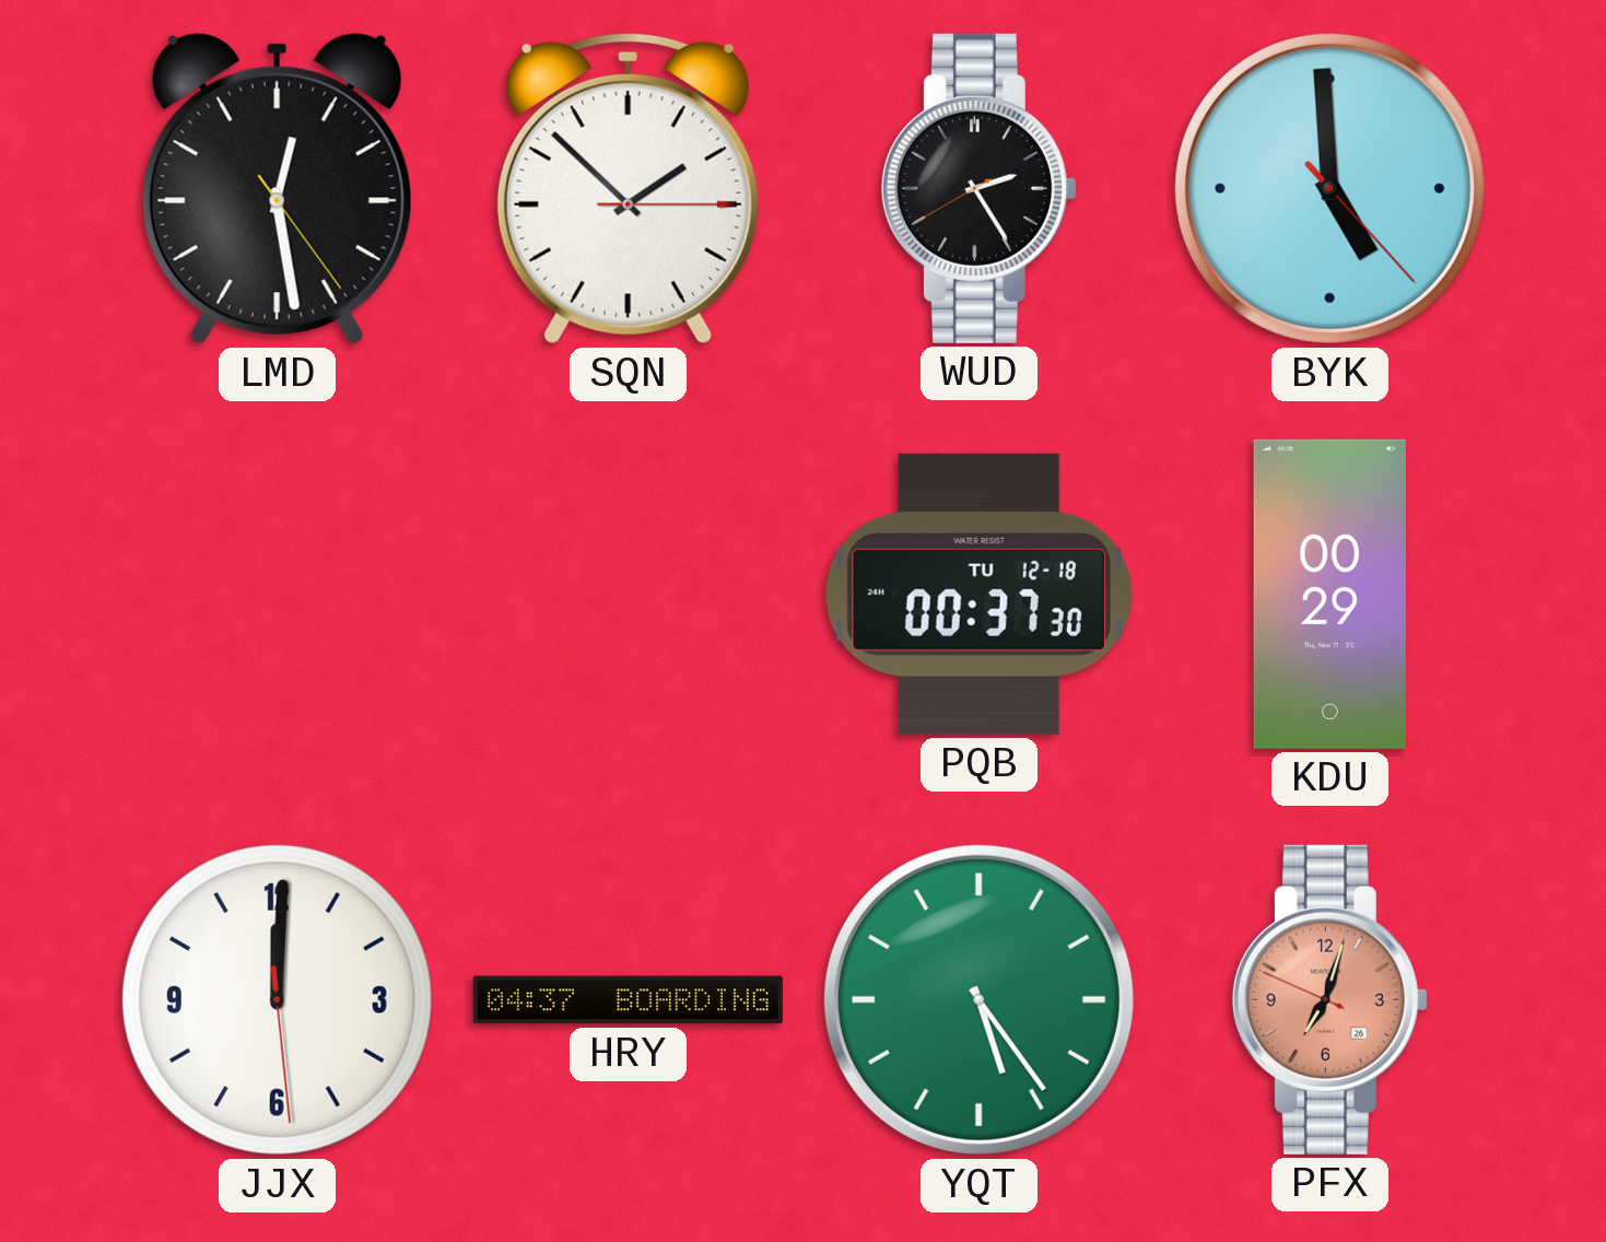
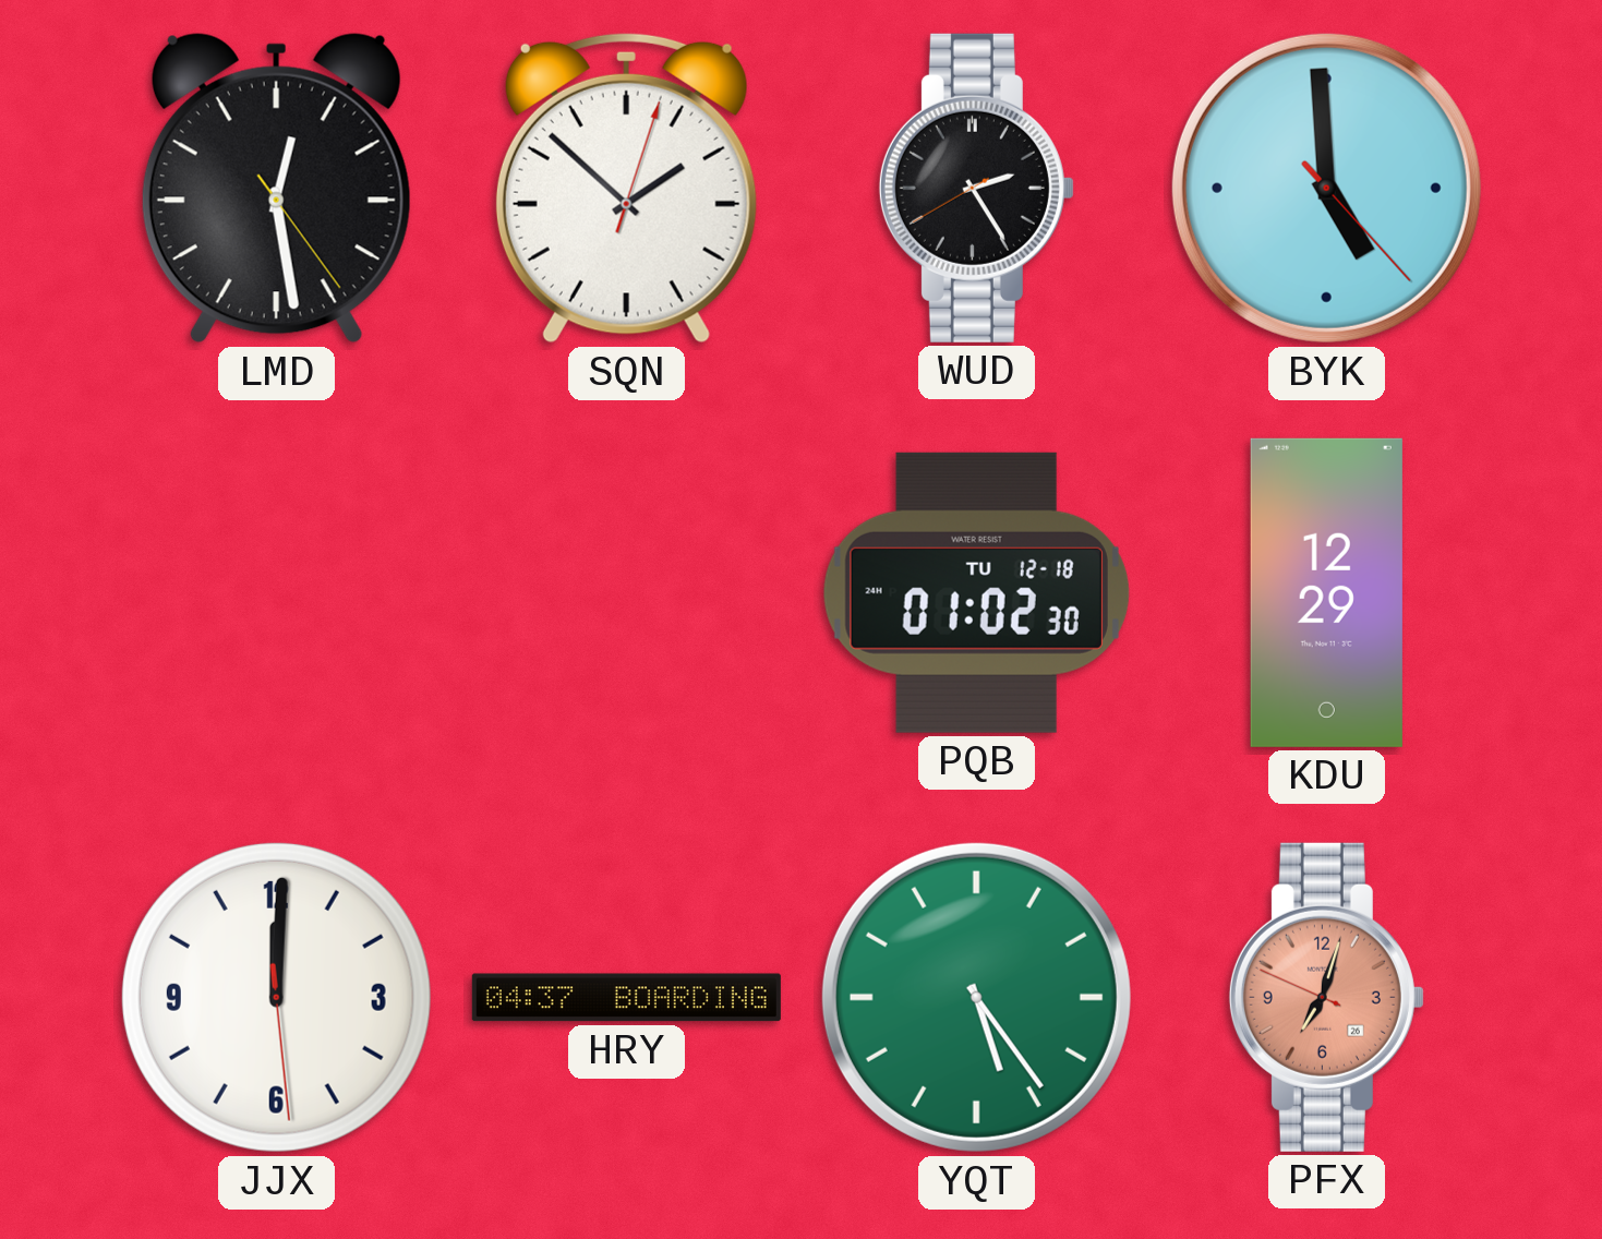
SQN: 1:52:15 -> 1:52:03
PQB: 00:37 -> 01:02
KDU: 00:29 -> 12:29
